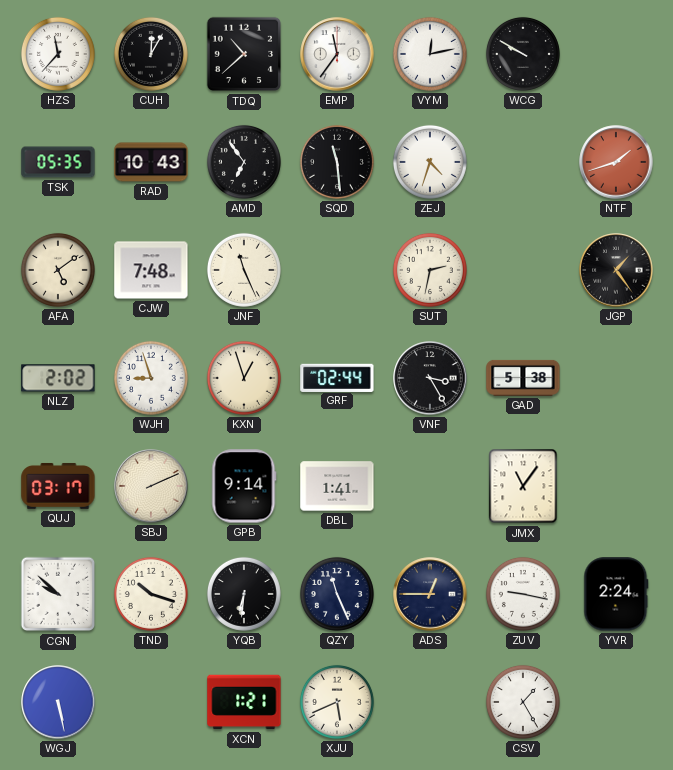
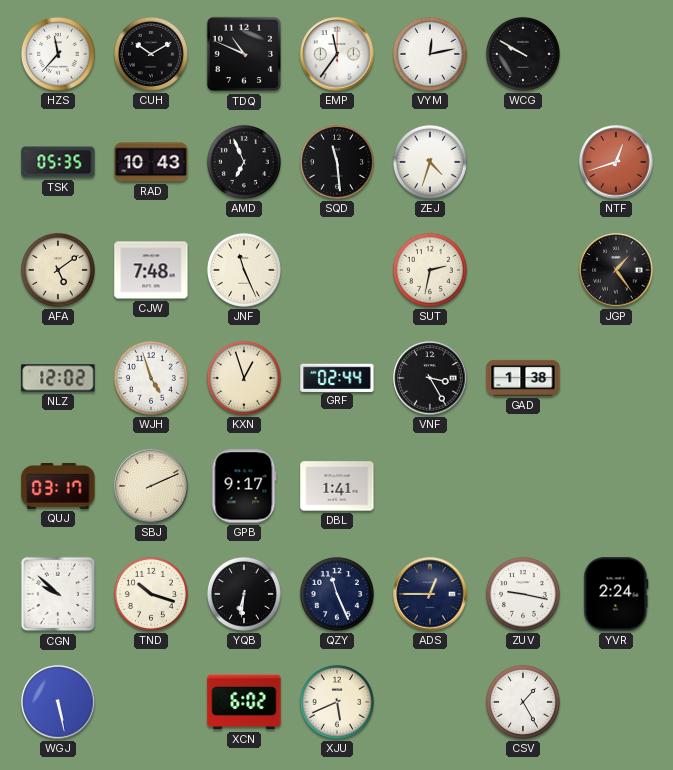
CUH: 12:05 -> 10:10
TDQ: 10:38 -> 10:49
AMD: 6:54 -> 6:56
NTF: 1:42 -> 12:42
NLZ: 2:02 -> 12:02
WJH: 8:57 -> 4:57
GAD: 5:38 -> 1:38
GPB: 9:14 -> 9:17
JMX: 11:06 -> none
XCN: 1:21 -> 6:02
